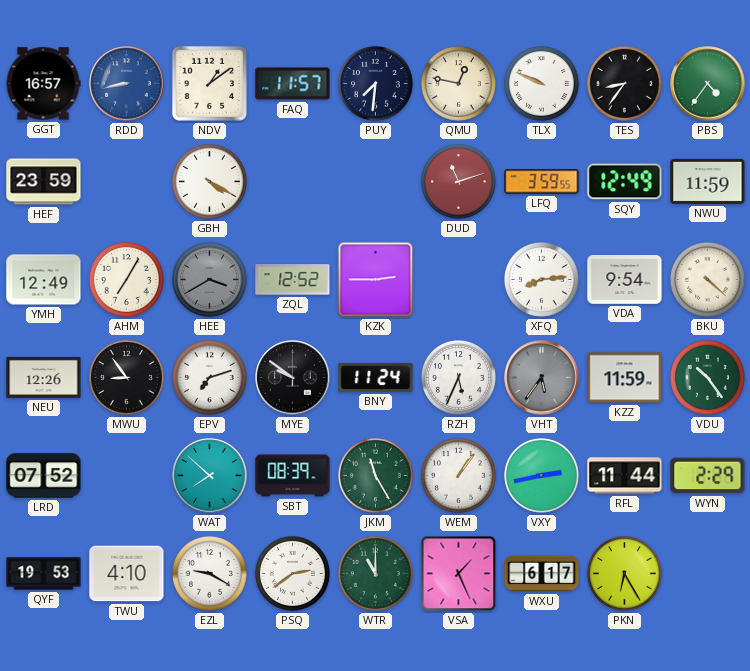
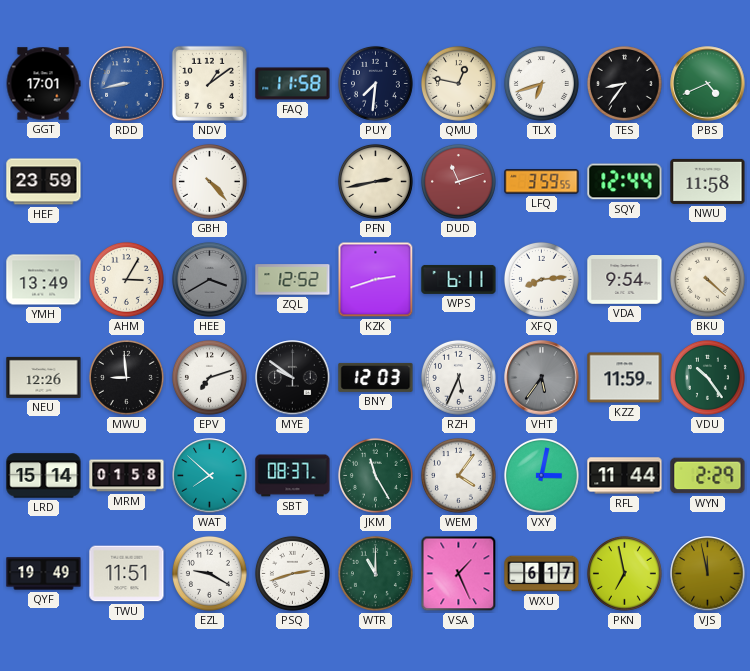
GGT: 16:57 -> 17:01
FAQ: 11:57 -> 11:58
TLX: 9:49 -> 6:42
PBS: 4:36 -> 4:41
GBH: 4:20 -> 4:23
PFN: none -> 2:43
SQY: 12:49 -> 12:44
NWU: 11:59 -> 11:58
YMH: 12:49 -> 13:49
AHM: 7:05 -> 3:05
KZK: 2:45 -> 2:42
WPS: none -> 6:11
MWU: 8:54 -> 8:59
BNY: 11:24 -> 12:03
LRD: 07:52 -> 15:14
MRM: none -> 01:58
SBT: 08:39 -> 08:37
WEM: 1:06 -> 4:06
VXY: 2:43 -> 3:02
QYF: 19:53 -> 19:49
TWU: 4:10 -> 11:51
PSQ: 2:39 -> 2:42
PKN: 6:25 -> 6:58
VJS: none -> 11:58
